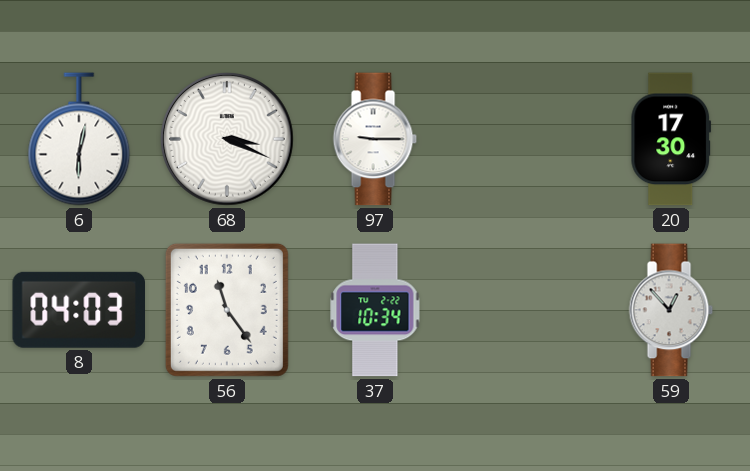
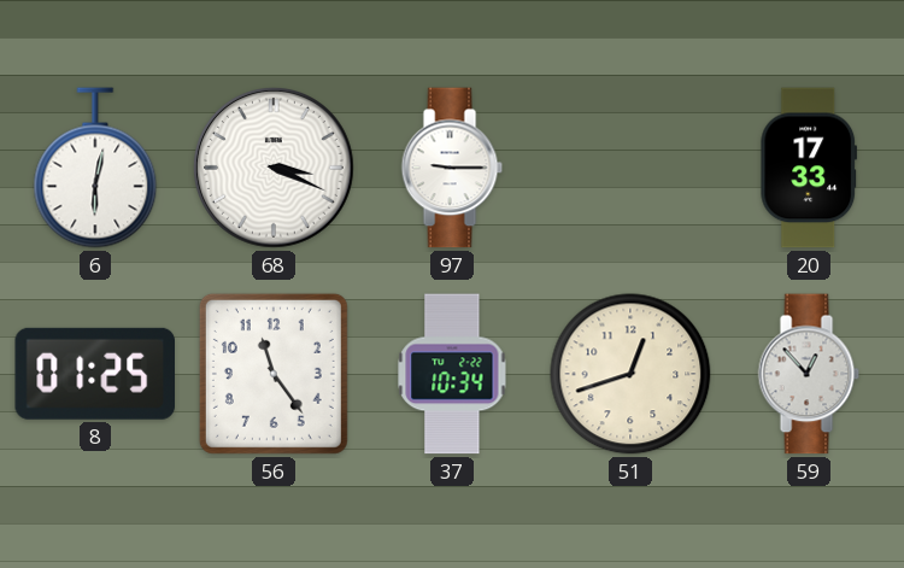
20: 17:30 -> 17:33
8: 04:03 -> 01:25
51: none -> 12:42
